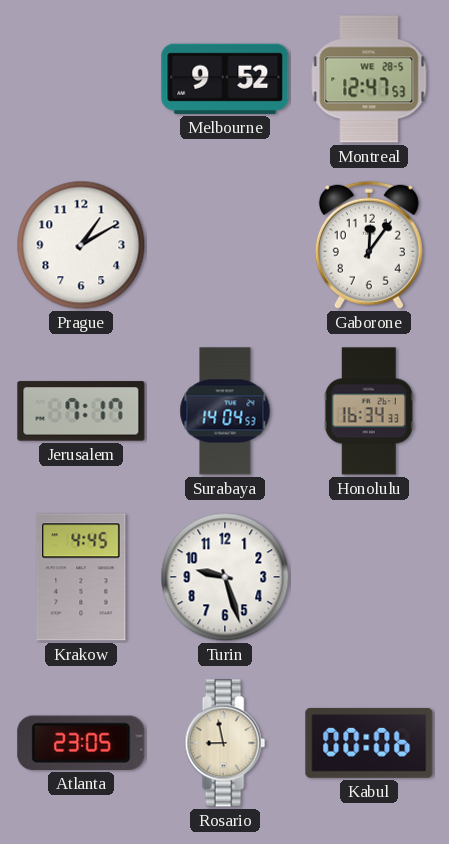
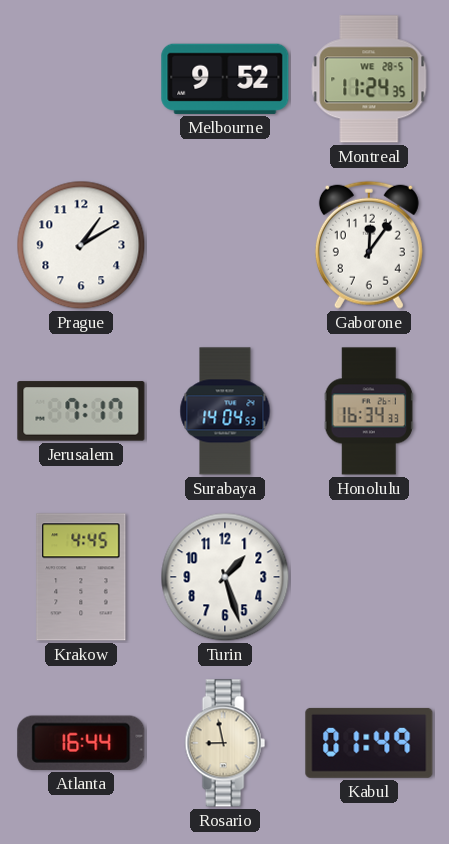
Montreal: 12:47 -> 11:24
Turin: 9:27 -> 1:27
Atlanta: 23:05 -> 16:44
Kabul: 00:06 -> 01:49
